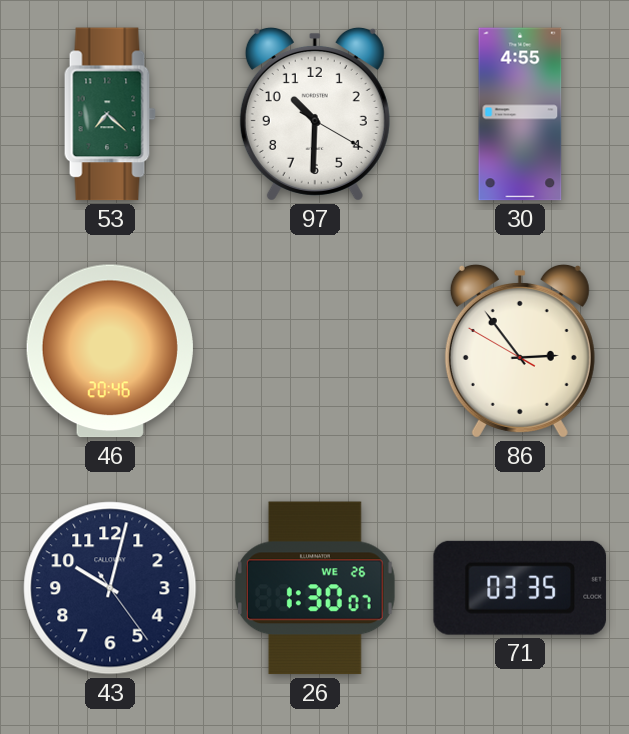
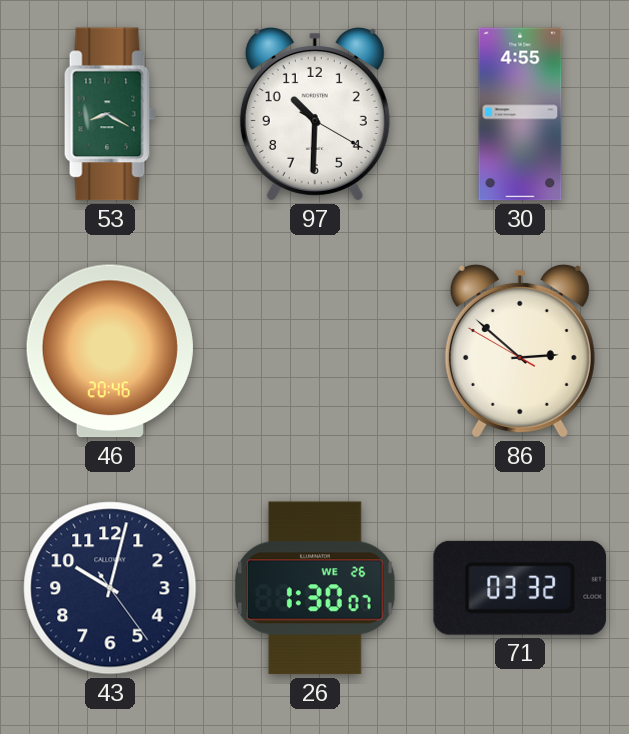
53: 7:22 -> 8:20
86: 2:53 -> 2:51
71: 03:35 -> 03:32
